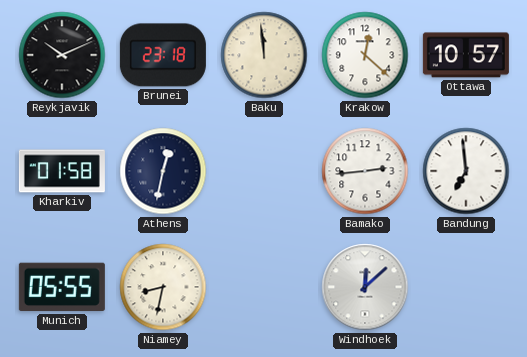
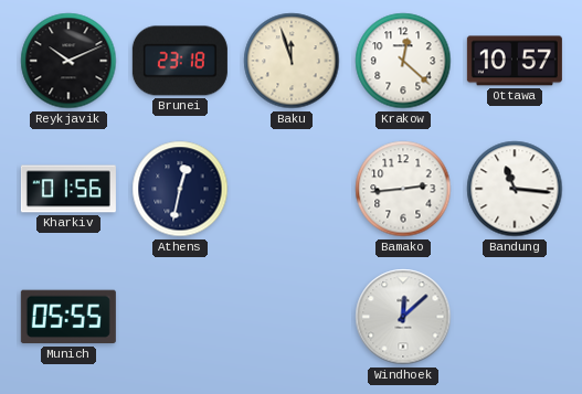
Baku: 11:59 -> 11:57
Kharkiv: 01:58 -> 01:56
Bandung: 6:59 -> 11:16
Niamey: 8:32 -> none
